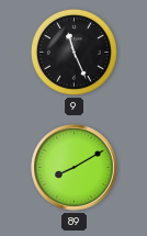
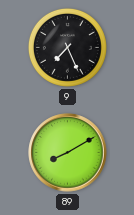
9: 11:26 -> 7:26
